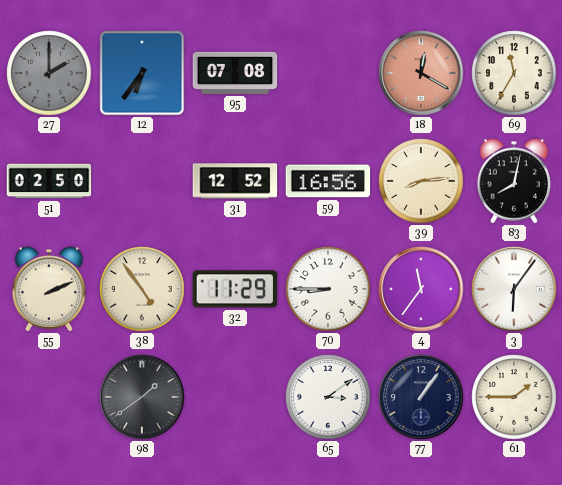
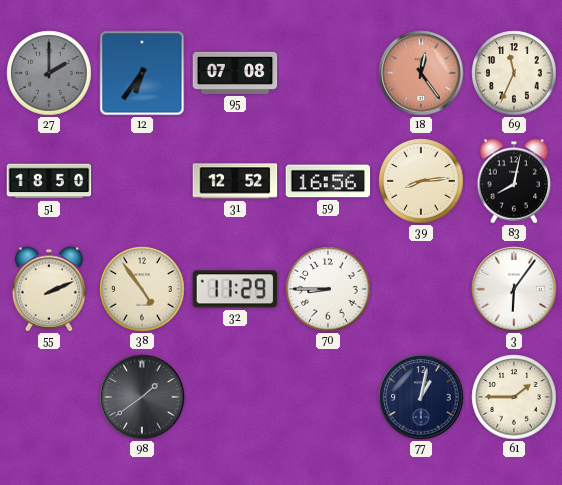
18: 12:20 -> 12:24
69: 11:35 -> 11:34
51: 02:50 -> 18:50
4: 11:36 -> none
65: 3:09 -> none
77: 1:06 -> 1:02
